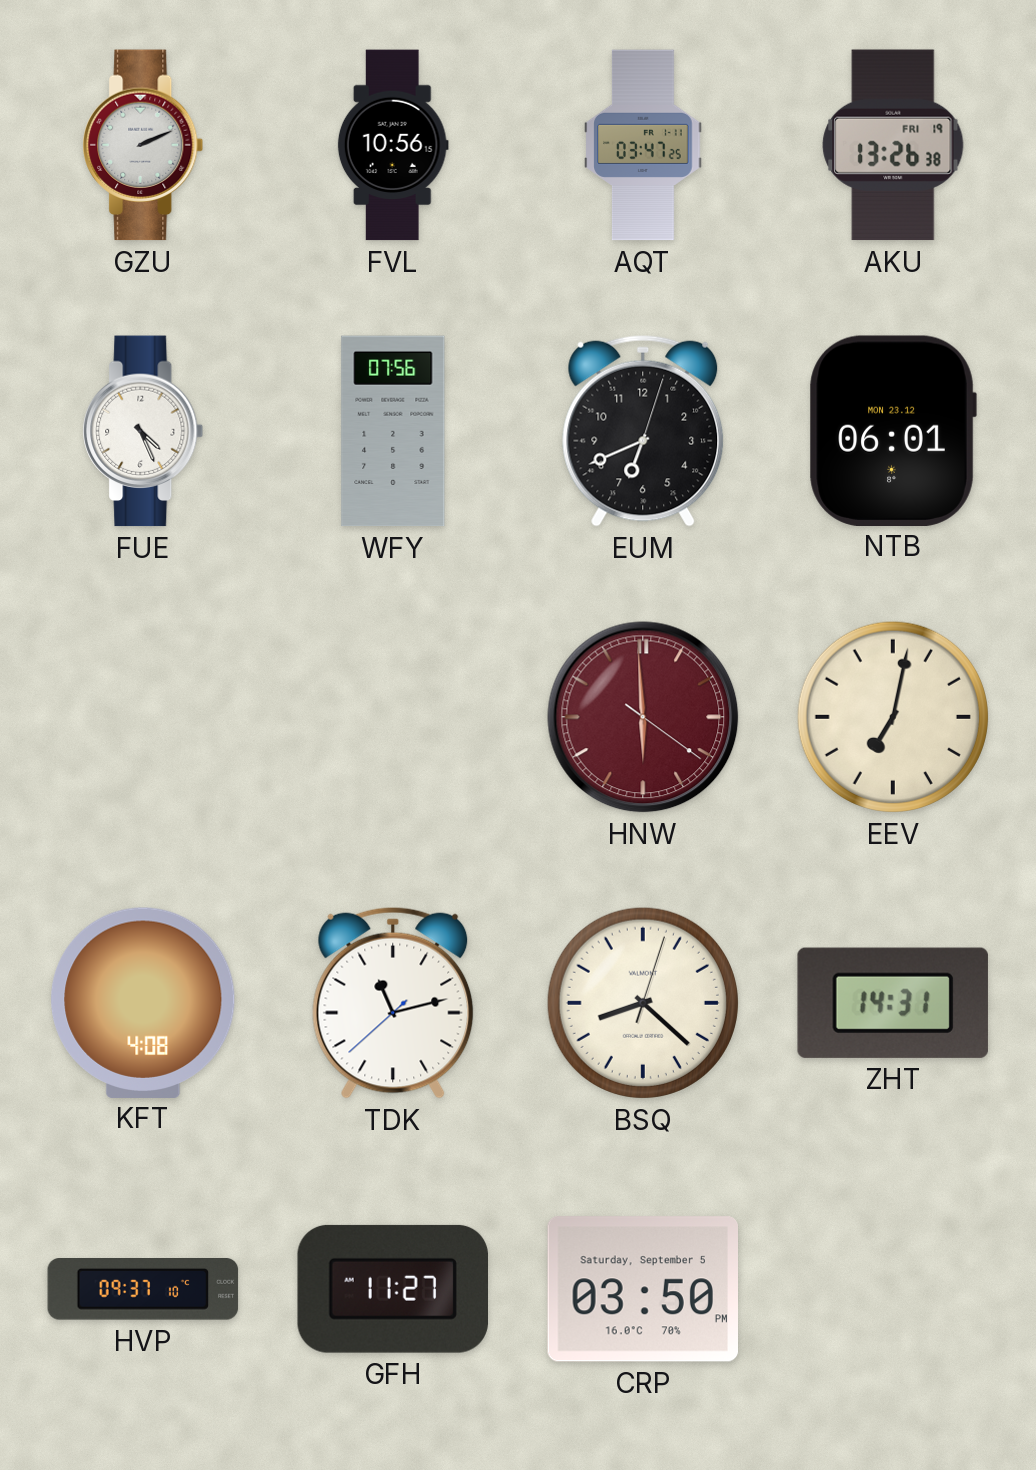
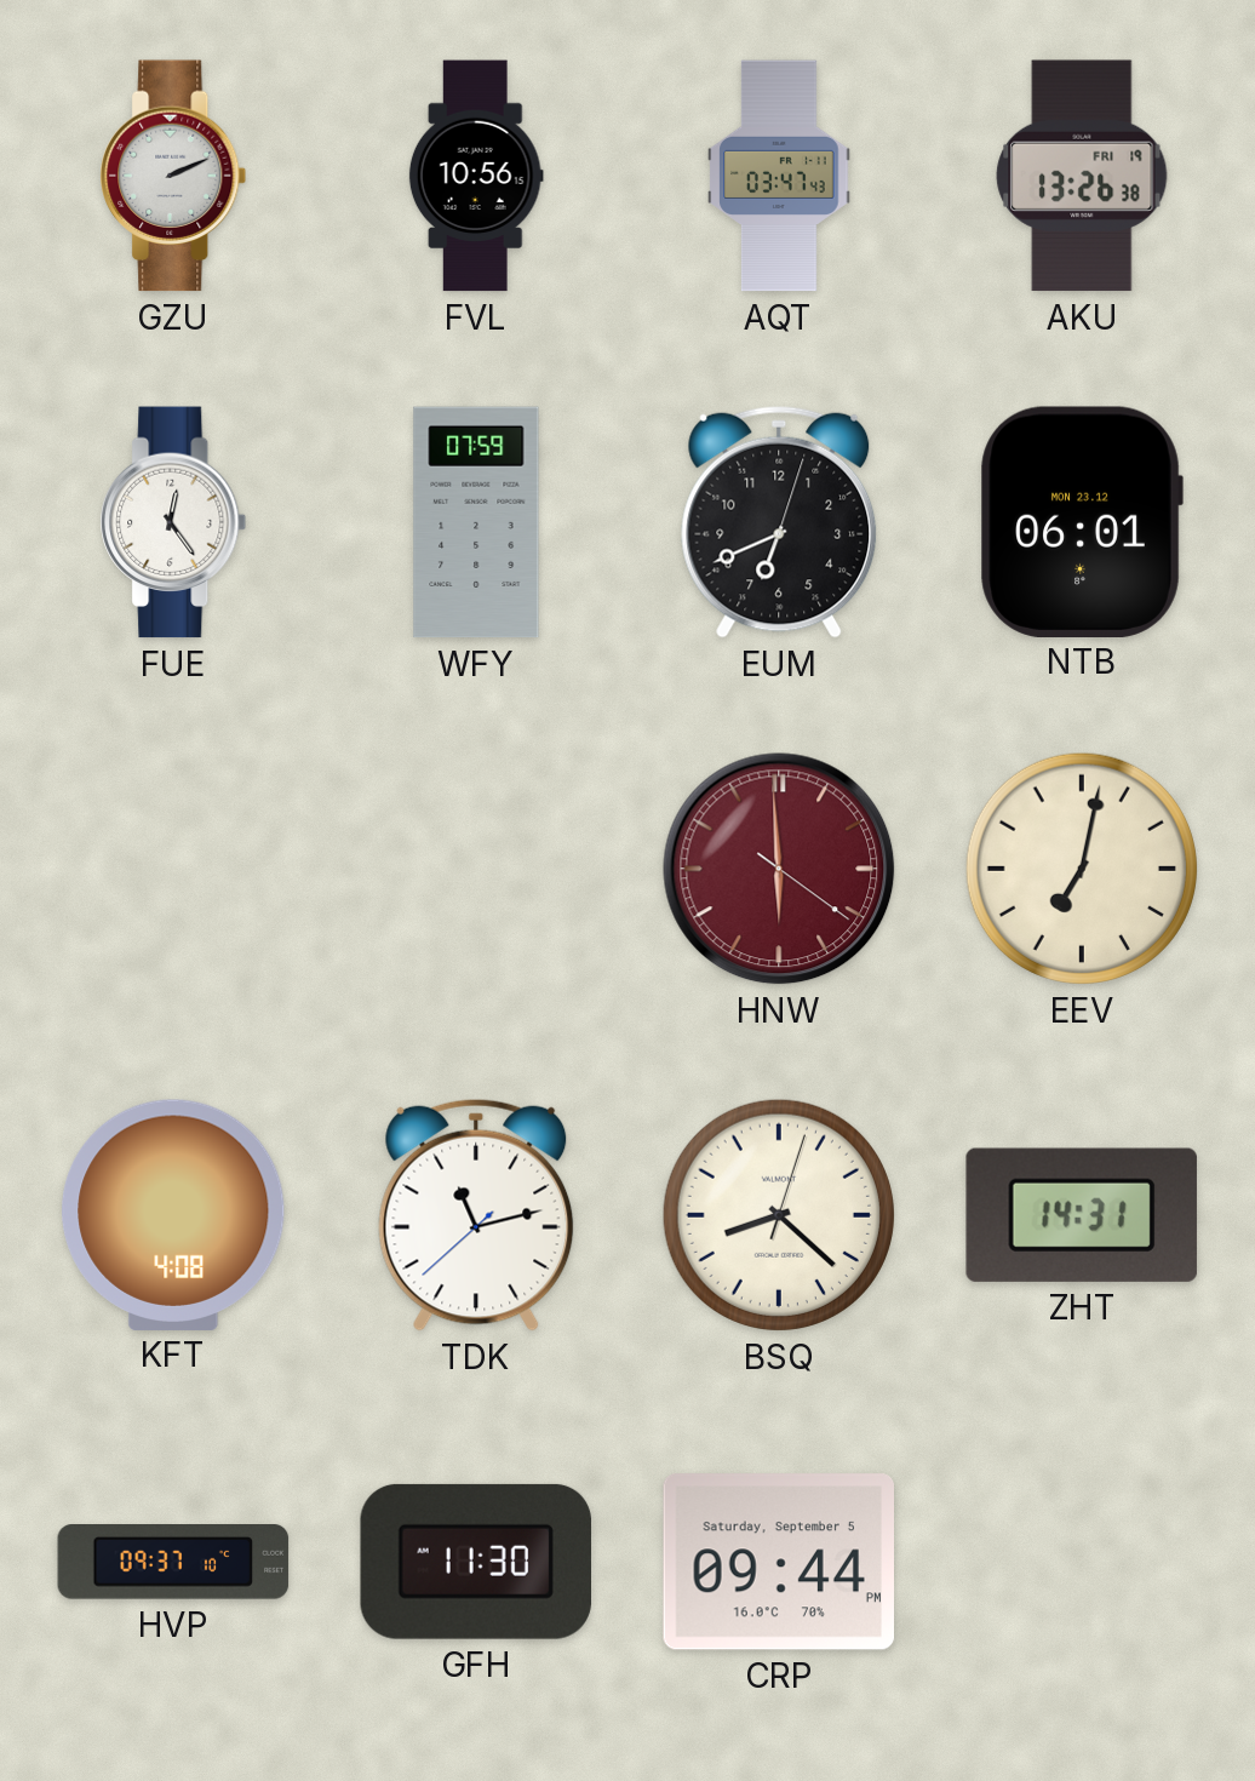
AQT: 03:47:25 -> 03:47:43
FUE: 4:26 -> 12:24
WFY: 07:56 -> 07:59
GFH: 11:27 -> 11:30
CRP: 03:50 -> 09:44
